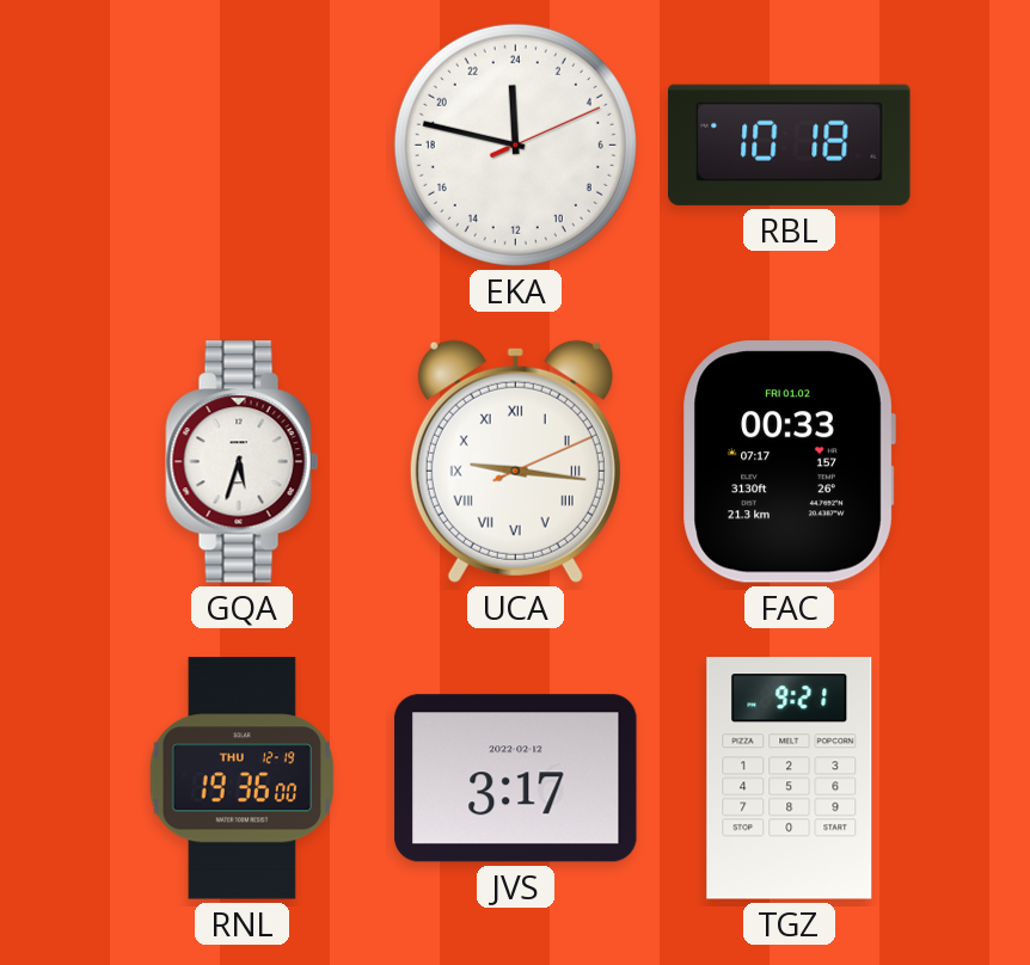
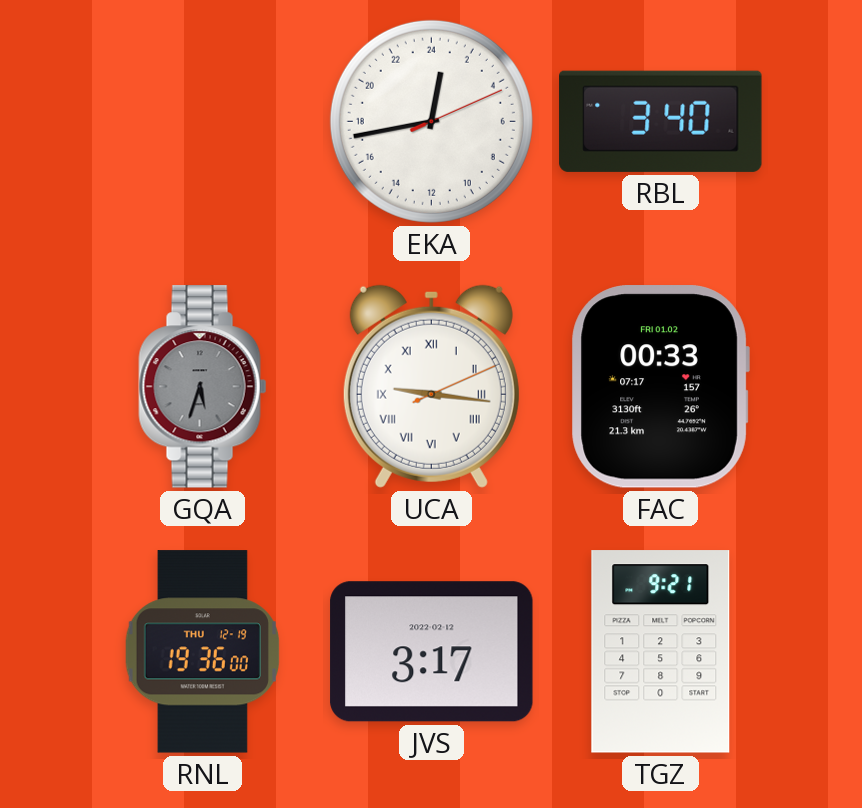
EKA: 23:47 -> 0:43
RBL: 10:18 -> 3:40
GQA dial: white -> grey
